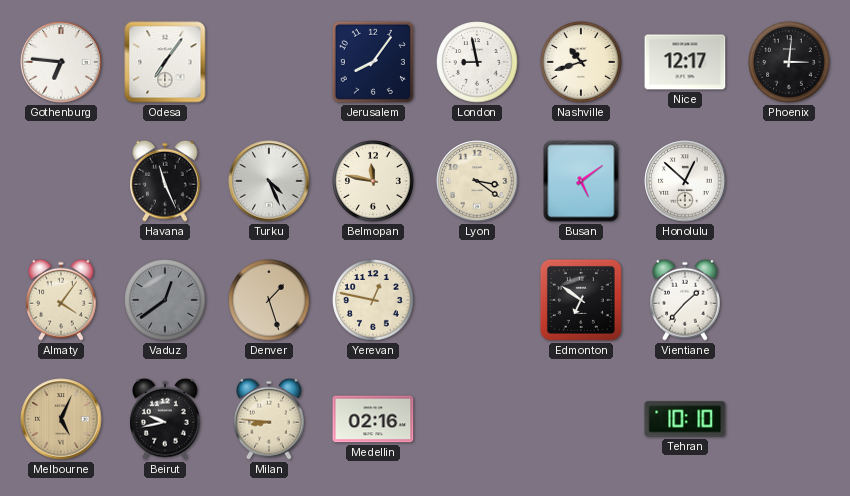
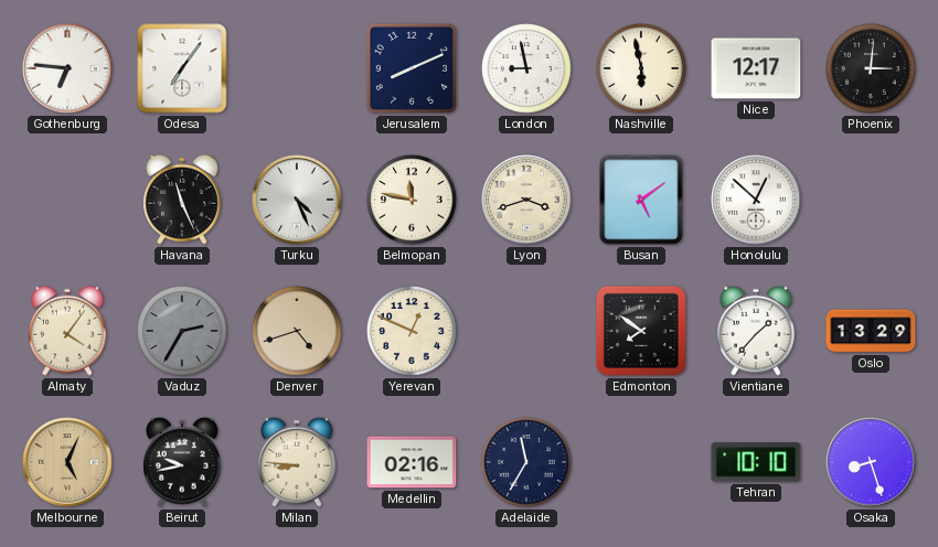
Jerusalem: 8:06 -> 8:11
Nashville: 10:42 -> 5:58
Lyon: 3:21 -> 3:42
Vaduz: 12:39 -> 2:35
Denver: 1:27 -> 4:42
Yerevan: 12:47 -> 12:49
Edmonton: 6:51 -> 7:51
Oslo: none -> 13:29
Adelaide: none -> 11:35
Osaka: none -> 8:27
